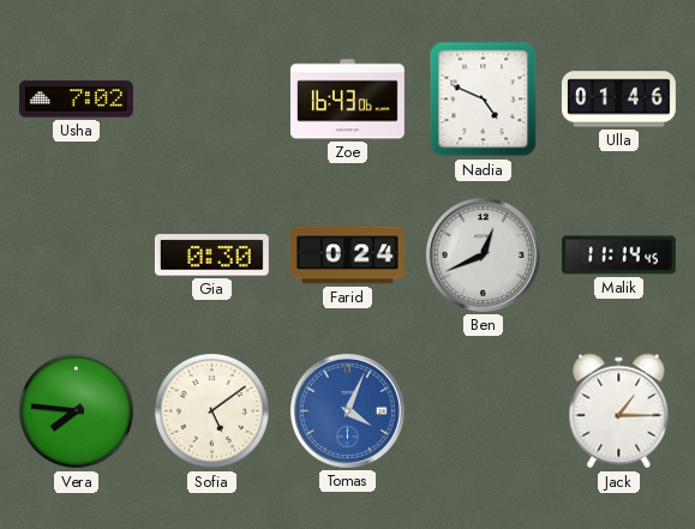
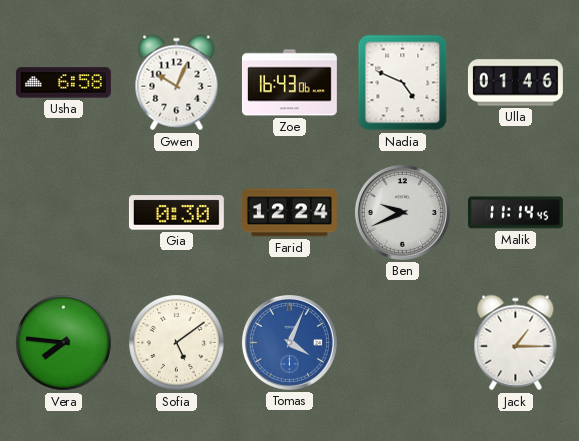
Usha: 7:02 -> 6:58
Gwen: none -> 10:04
Farid: 0:24 -> 12:24
Ben: 12:41 -> 9:41
